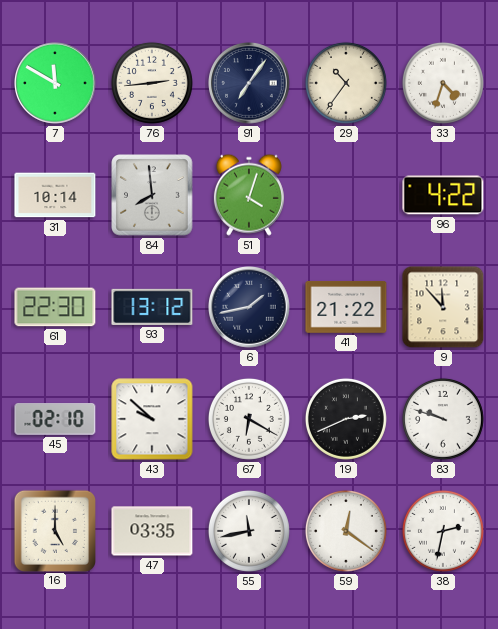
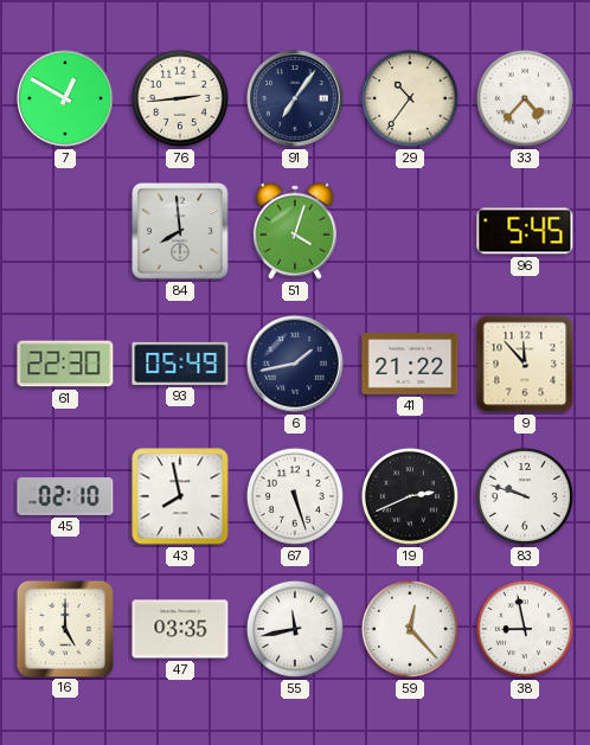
7: 11:50 -> 12:50
33: 4:33 -> 4:37
31: 10:14 -> none
96: 4:22 -> 5:45
93: 13:12 -> 05:49
43: 9:52 -> 7:58
67: 6:20 -> 5:27
59: 12:21 -> 12:23
38: 2:32 -> 8:58
